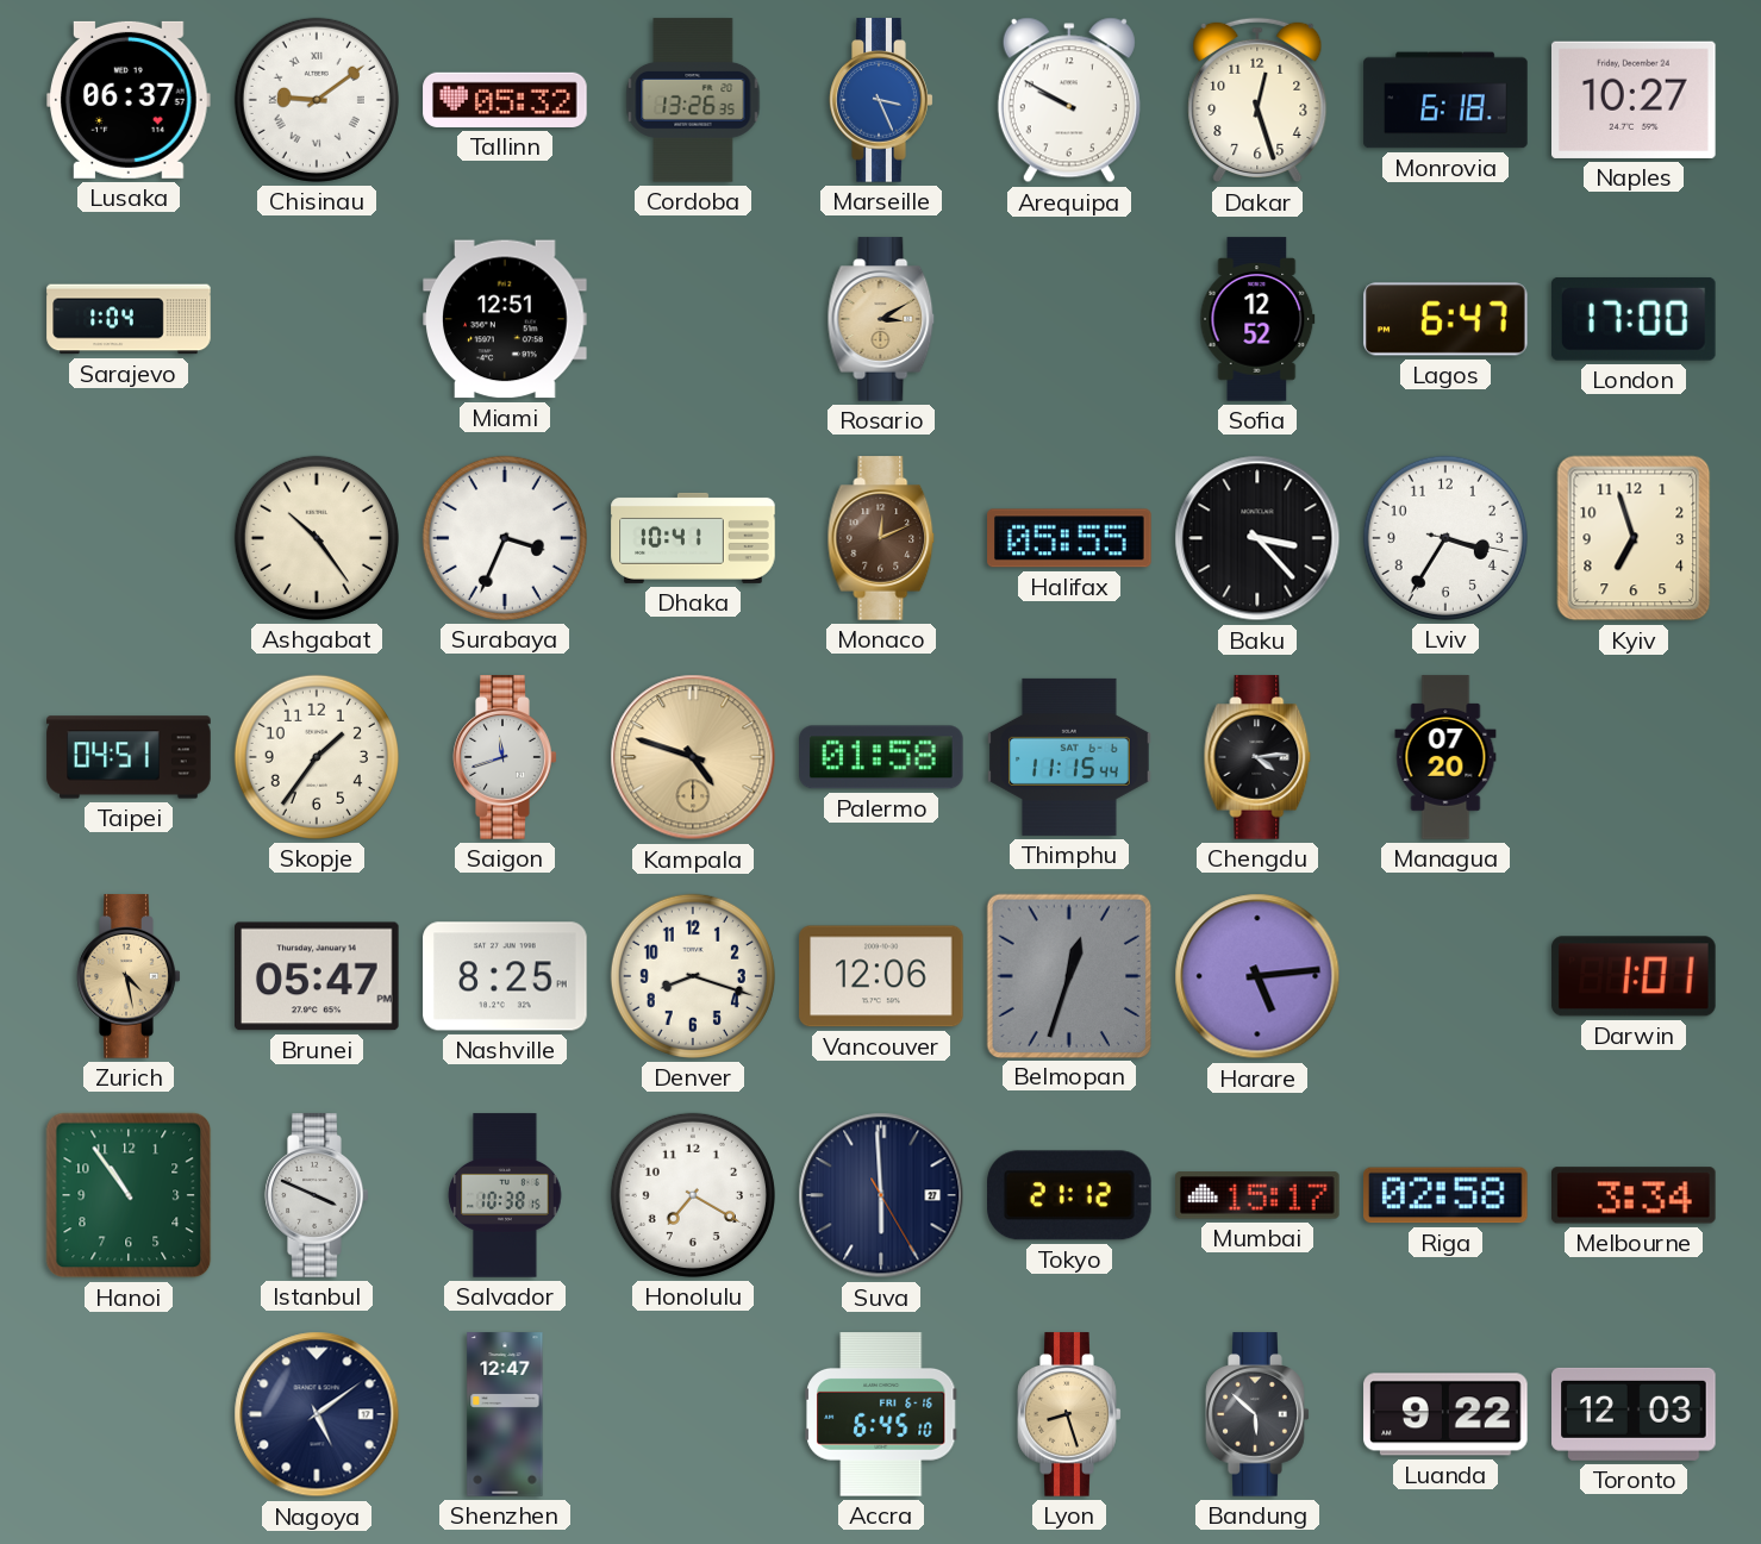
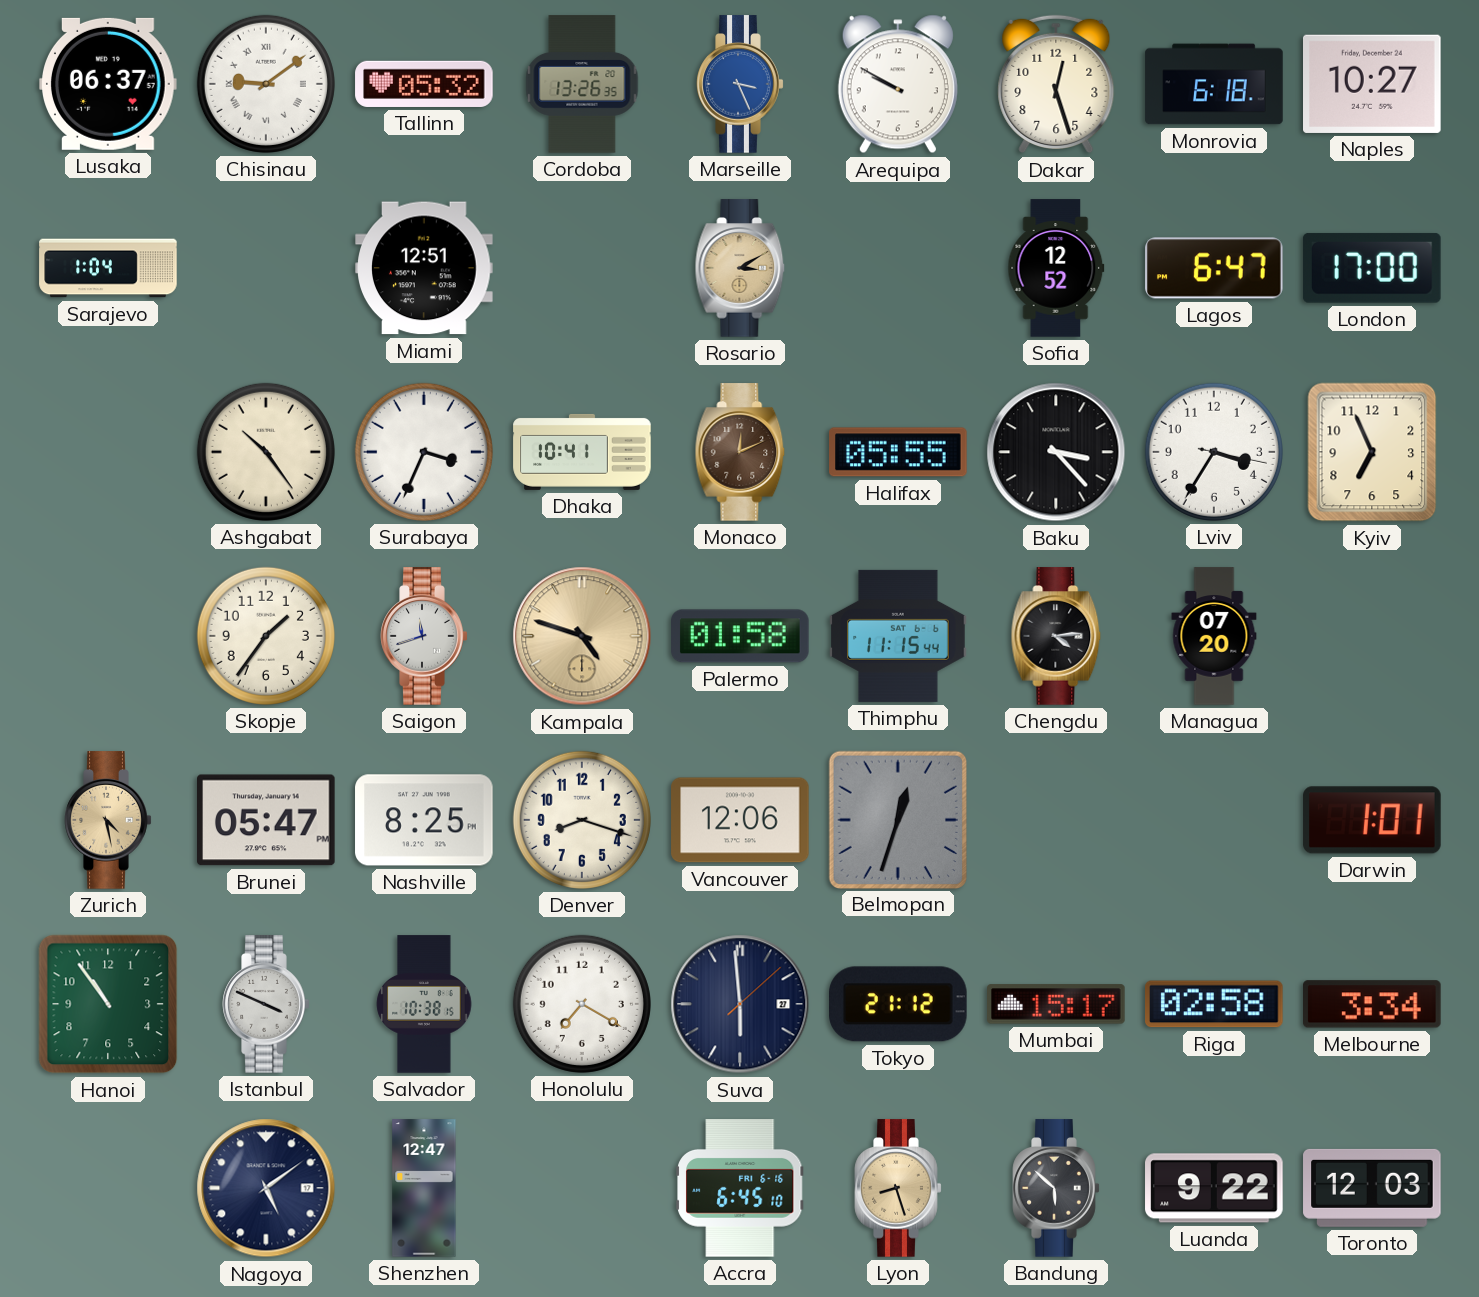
Kyiv: 6:57 -> 6:56
Taipei: 04:51 -> none
Harare: 5:14 -> none
Suva: 5:59:25 -> 5:59:08
